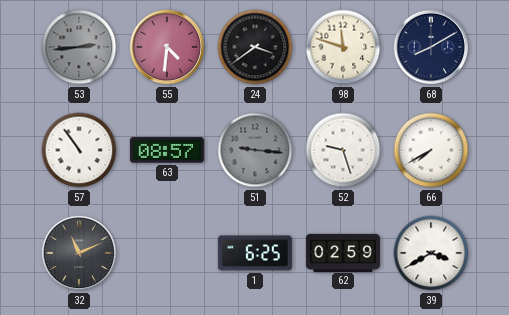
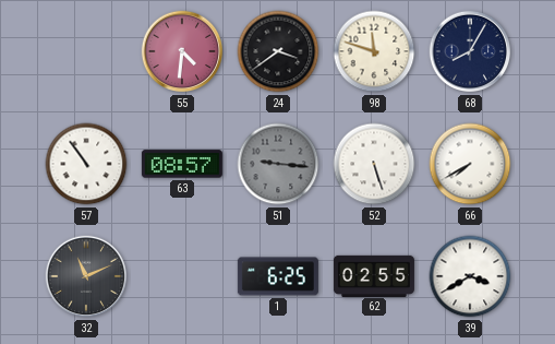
53: 2:44 -> none
68: 8:10 -> 8:05
52: 9:27 -> 5:27
62: 02:59 -> 02:55
